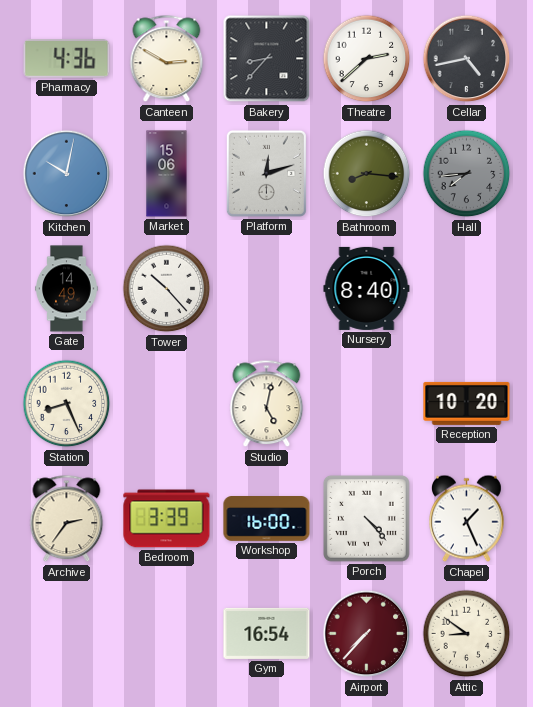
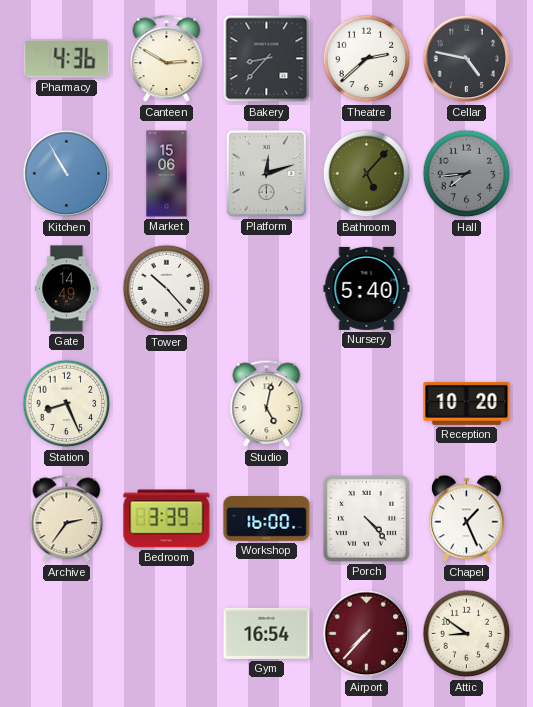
Cellar: 4:43 -> 4:47
Kitchen: 10:02 -> 10:55
Bathroom: 8:16 -> 5:07
Nursery: 8:40 -> 5:40
